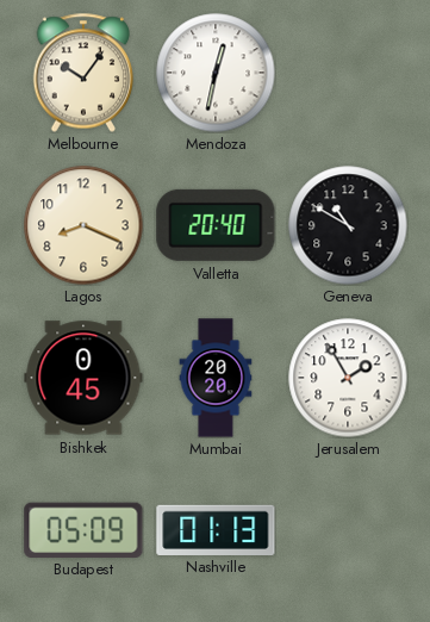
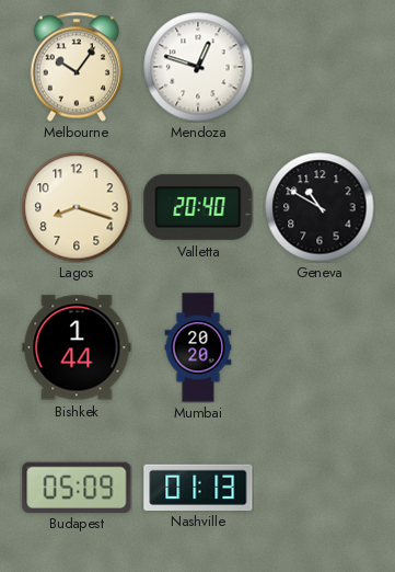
Mendoza: 12:32 -> 12:48
Lagos: 8:19 -> 8:18
Bishkek: 0:45 -> 1:44
Jerusalem: 1:55 -> none
